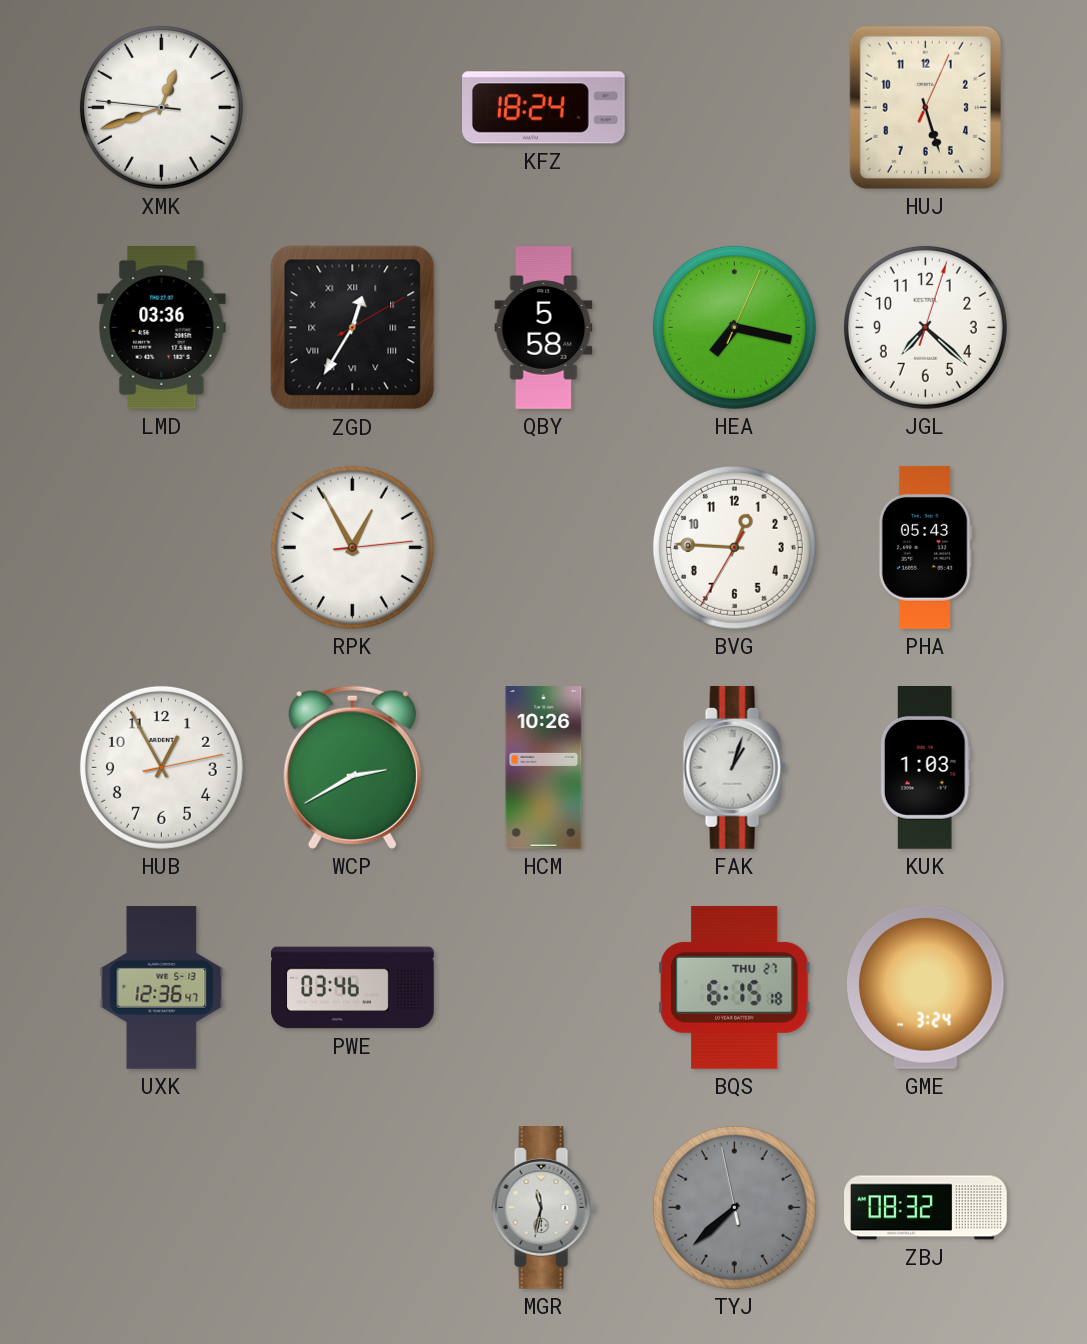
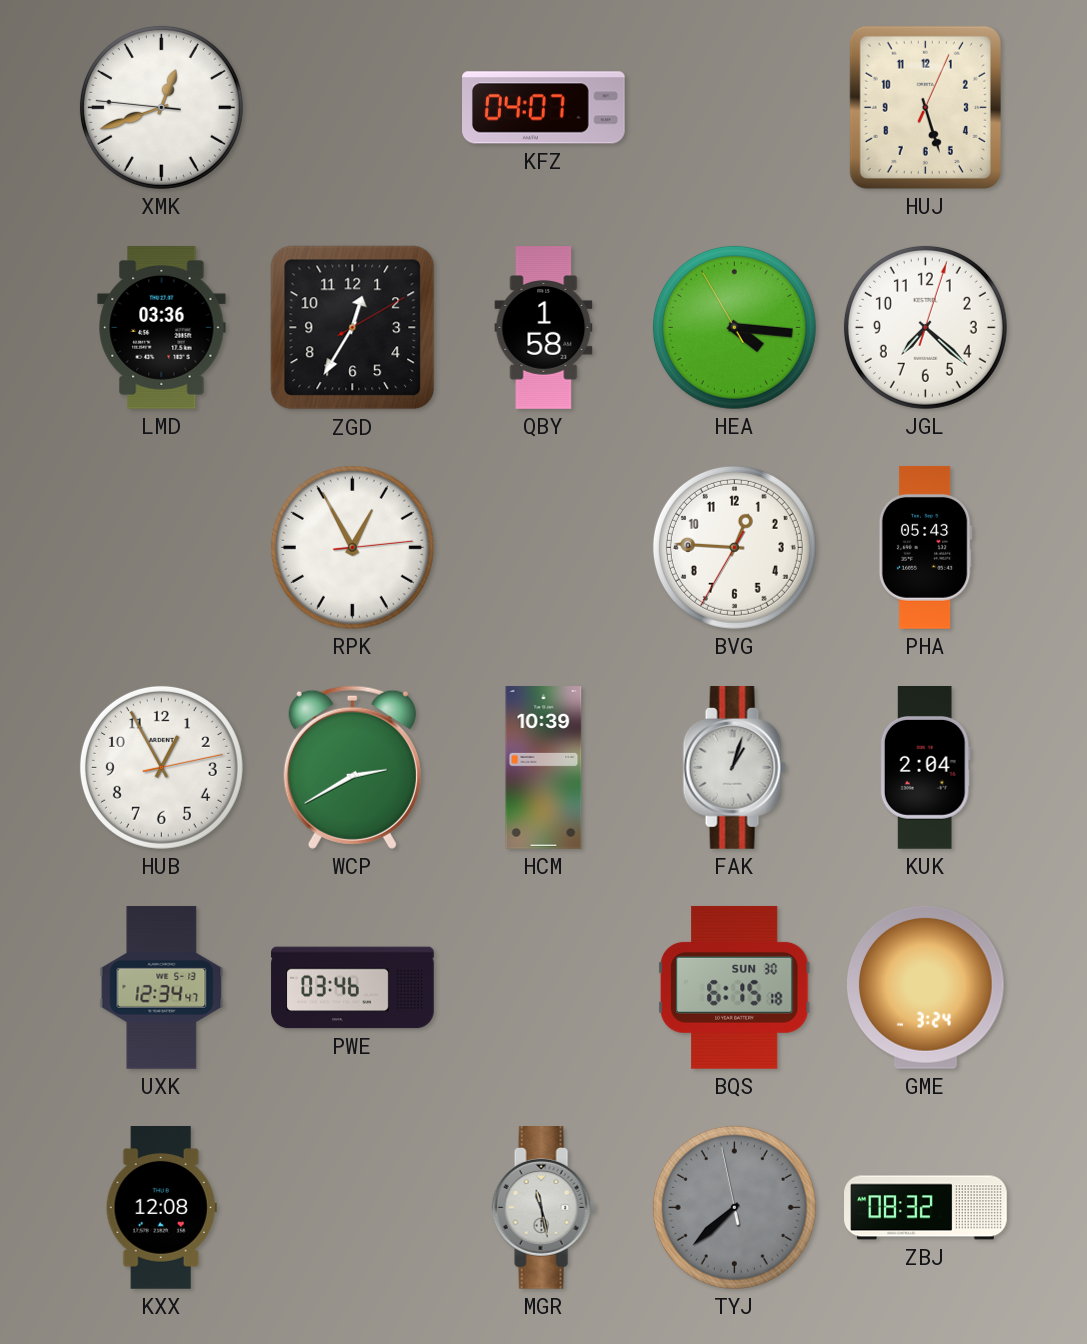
KFZ: 18:24 -> 04:07
ZGD numerals: Roman -> Arabic
QBY: 5:58 -> 1:58
HEA: 7:17 -> 4:15
HCM: 10:26 -> 10:39
KUK: 1:03 -> 2:04
UXK: 12:36 -> 12:34
BQS date: THU 27 -> SUN 30
KXX: none -> 12:08
MGR: 11:32 -> 11:28
